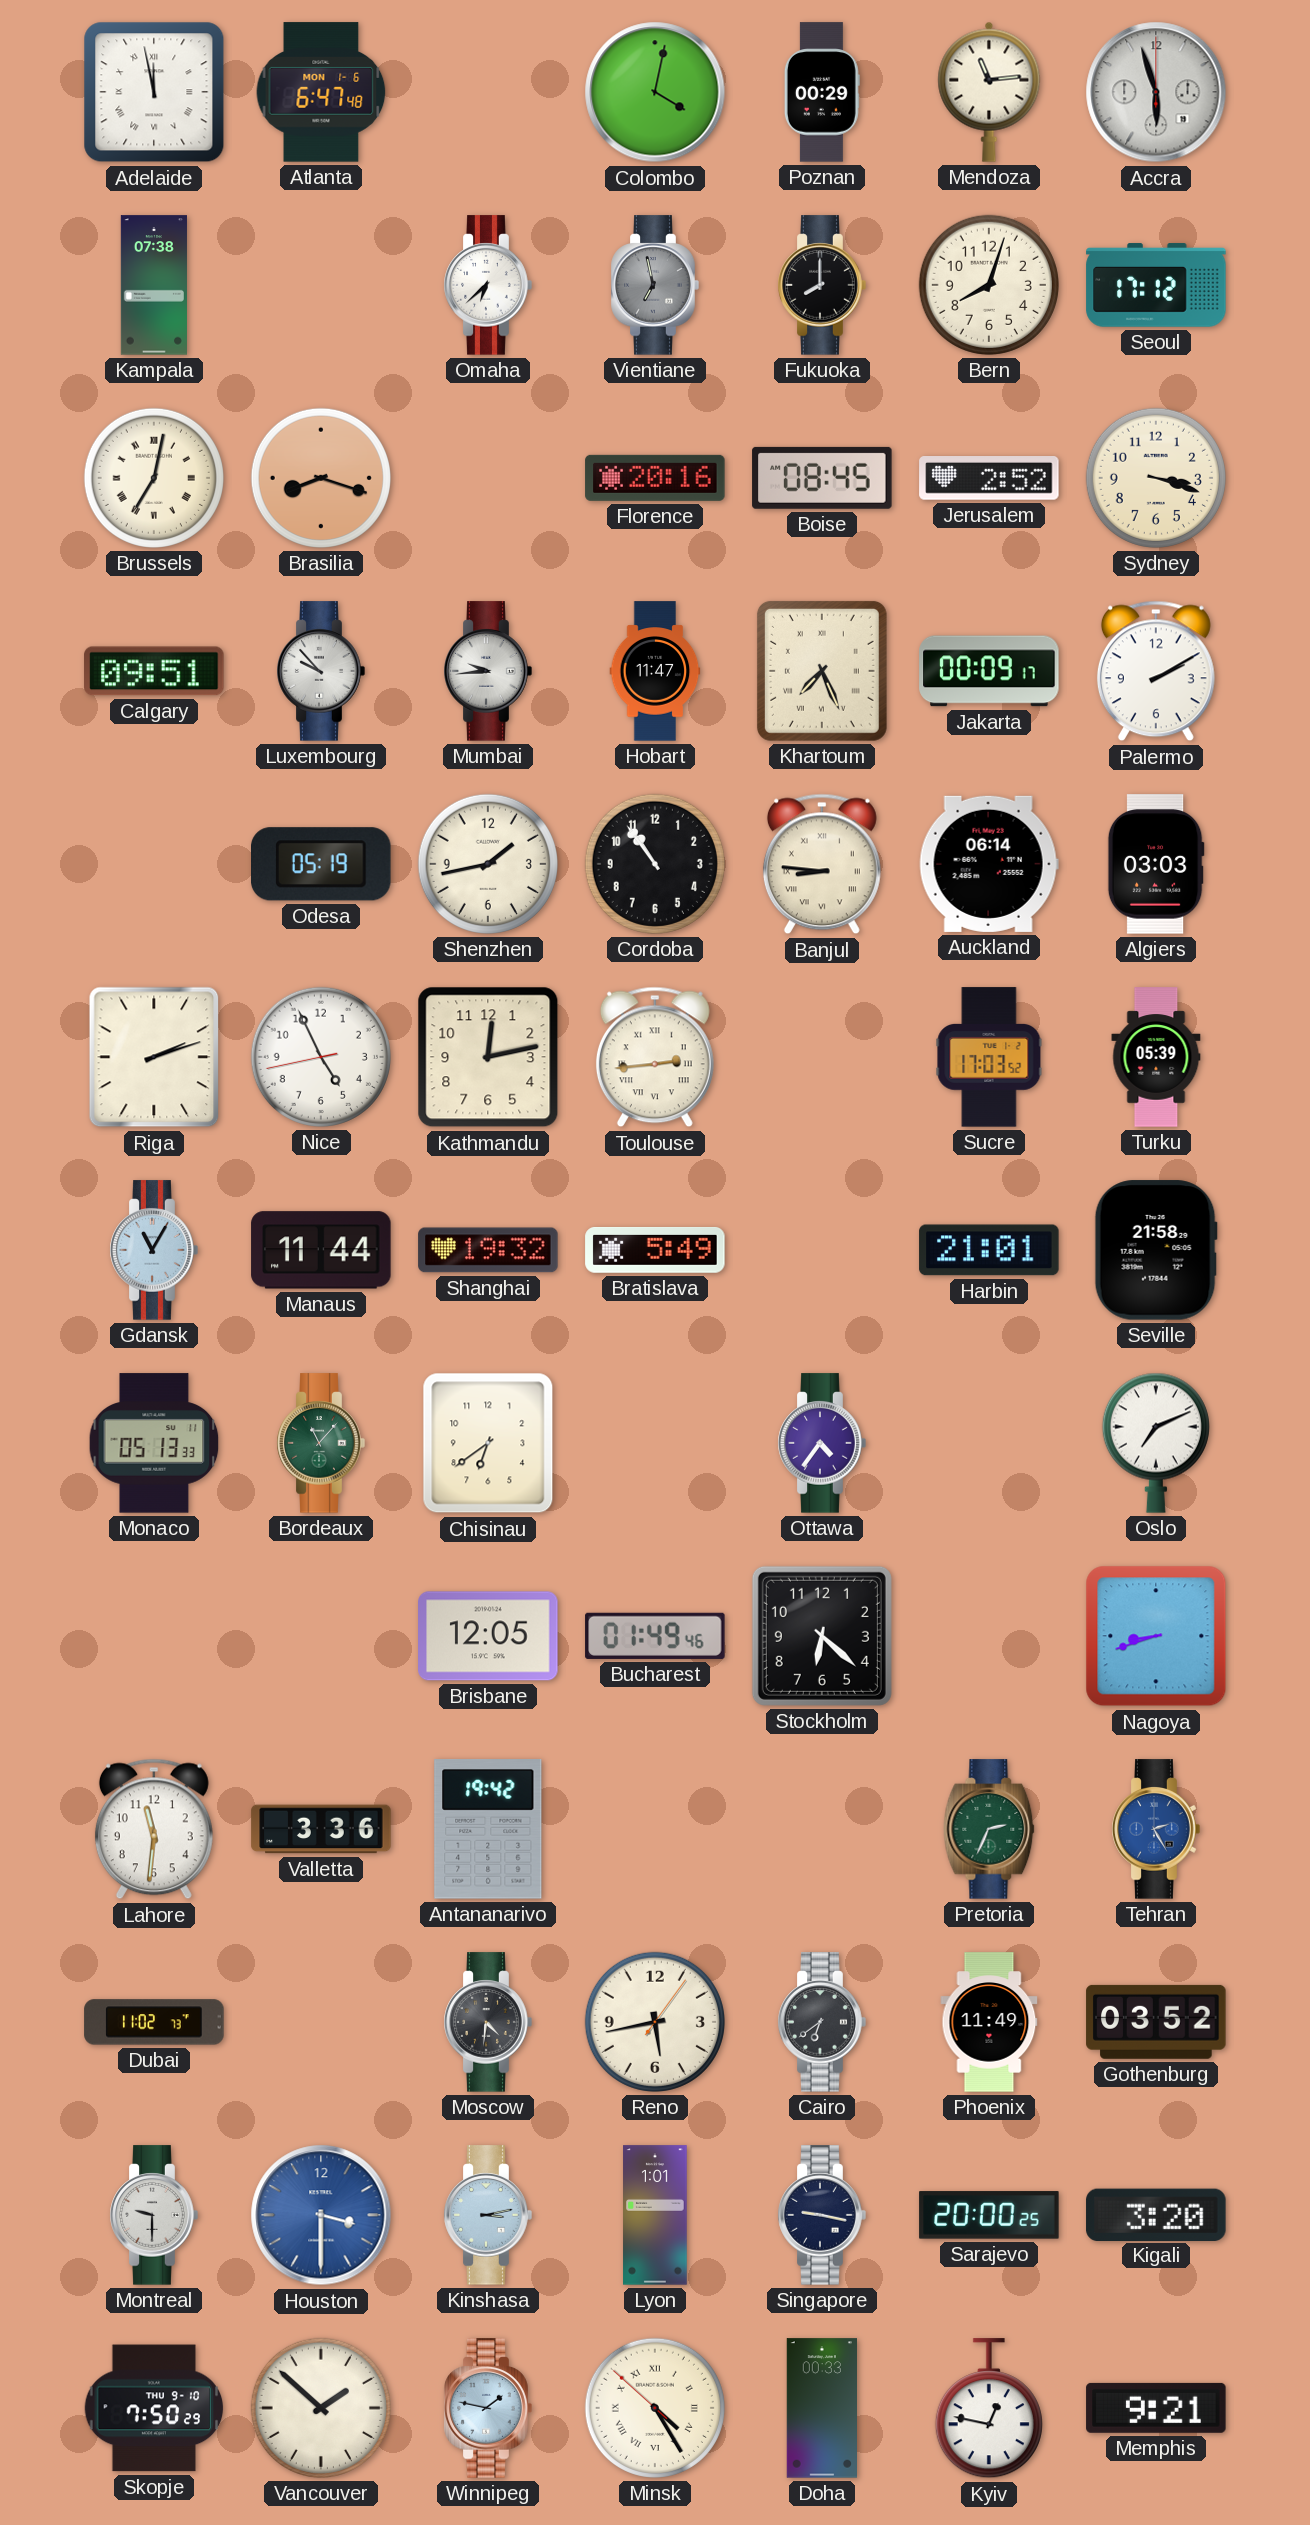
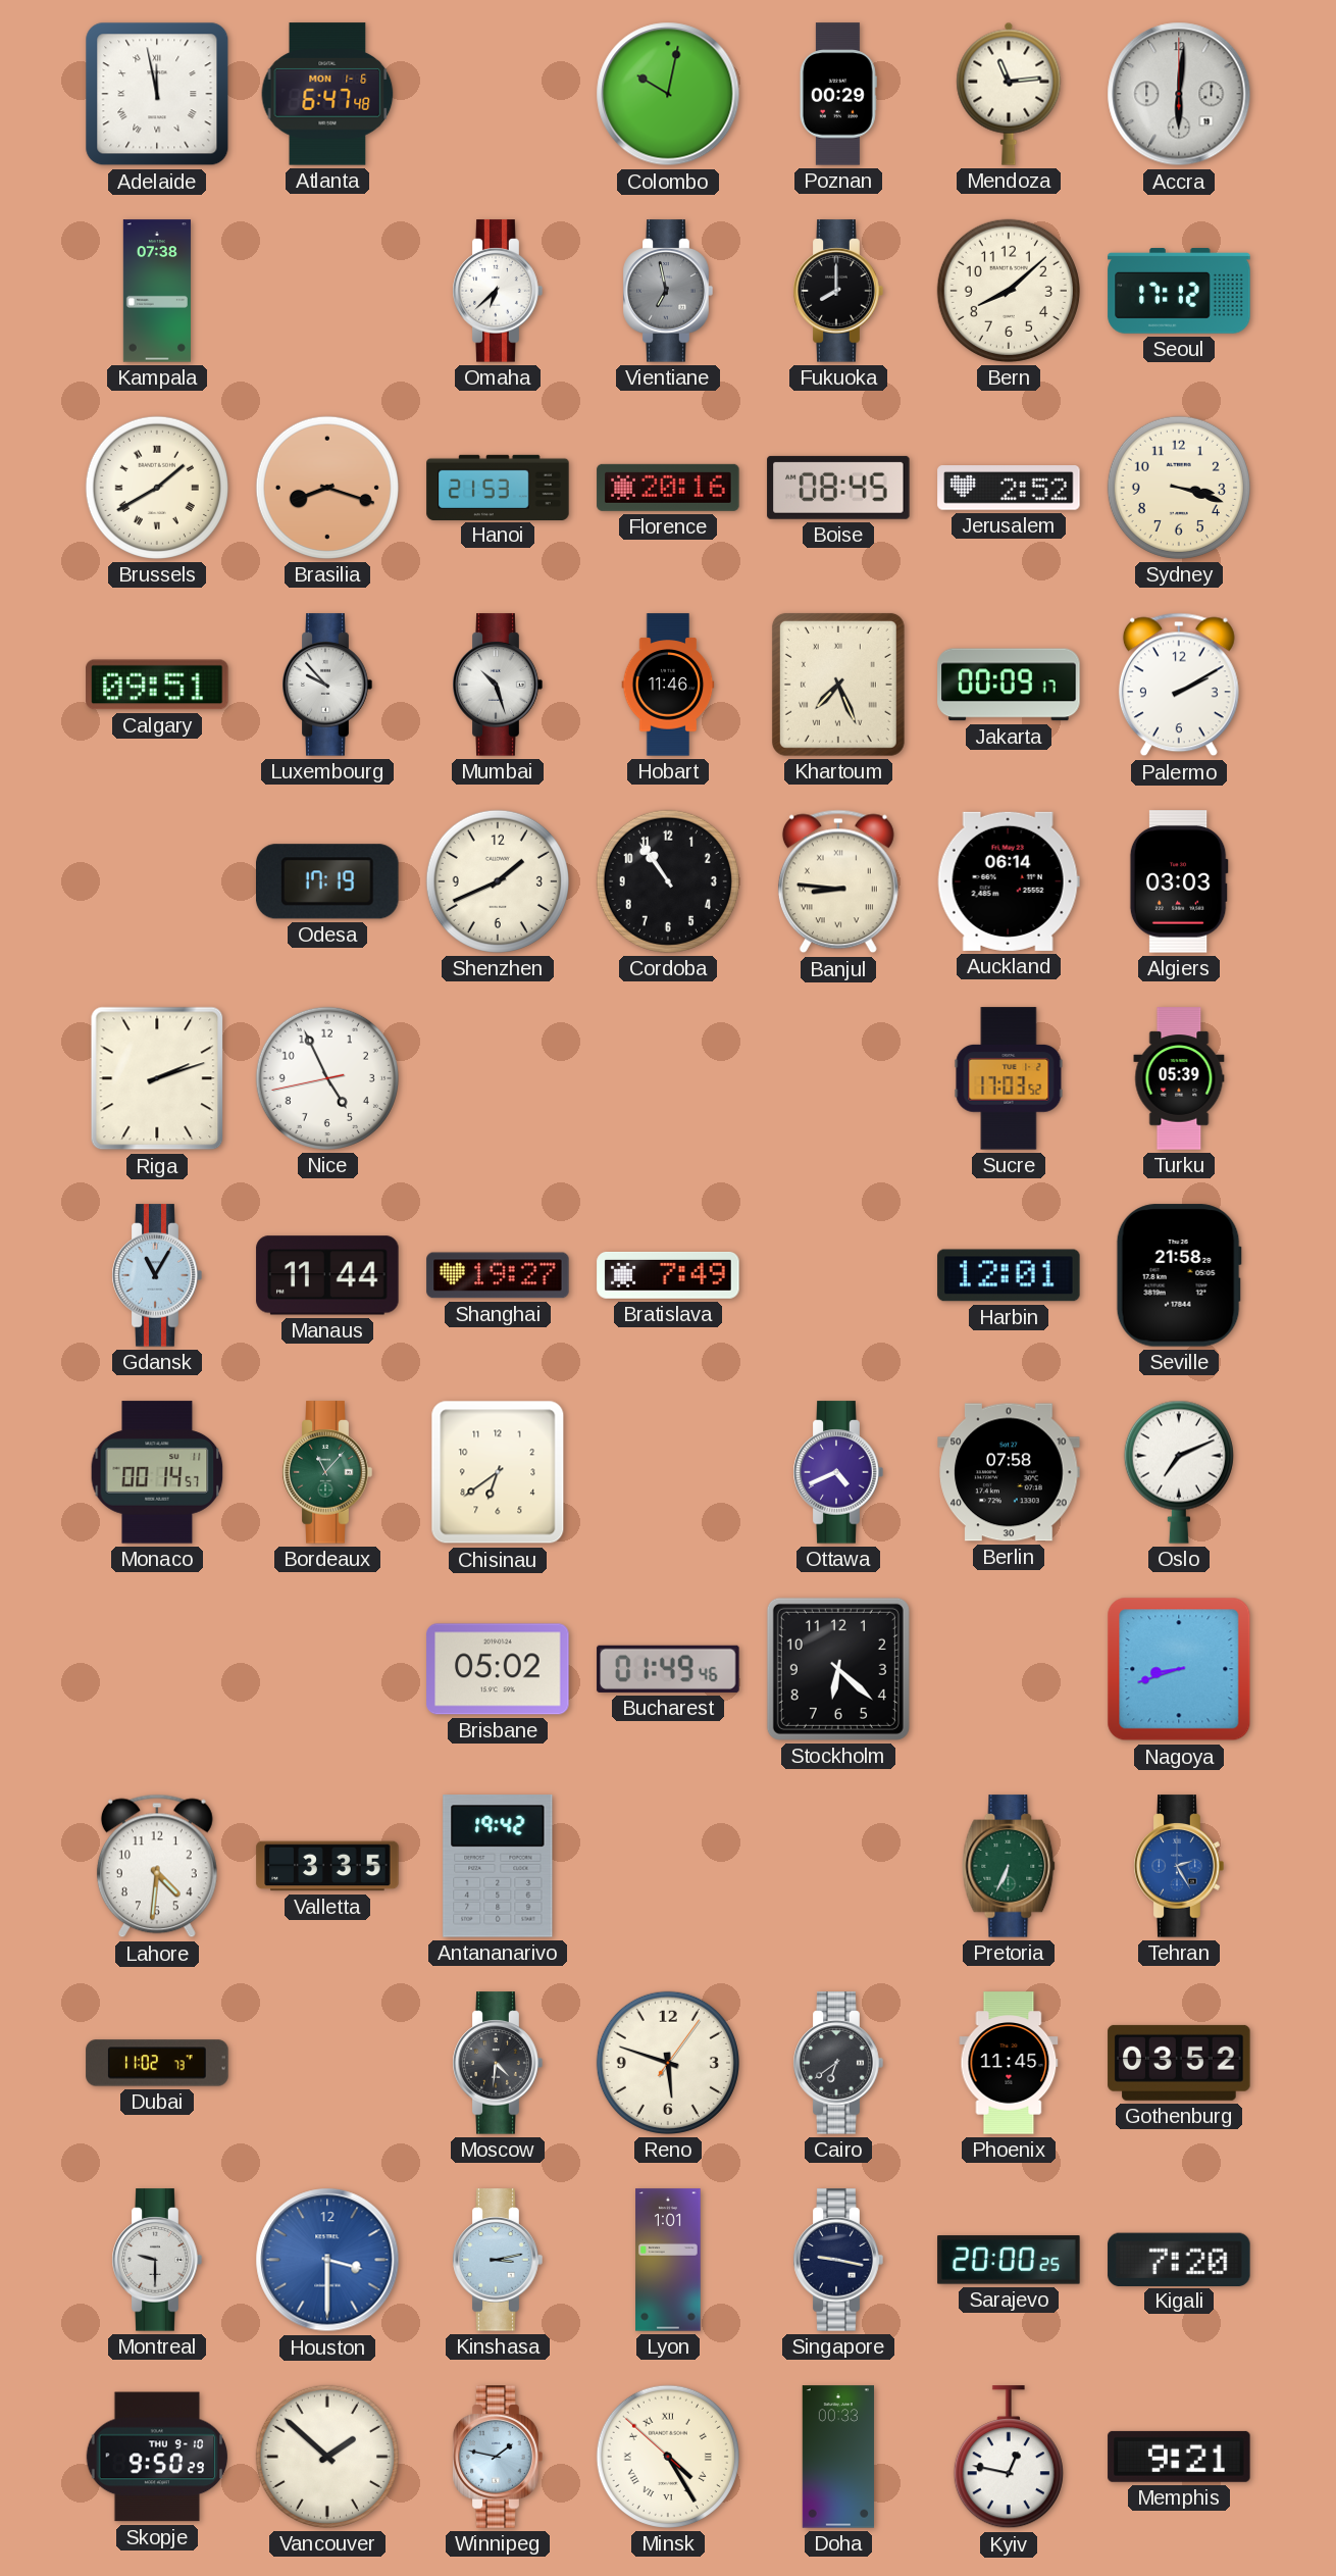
Colombo: 4:02 -> 10:02
Accra: 5:57 -> 6:01
Bern: 8:03 -> 8:08
Brussels: 7:02 -> 1:40
Hanoi: none -> 21:53
Mumbai: 9:44 -> 10:27
Hobart: 11:47 -> 11:46
Odesa: 05:19 -> 17:19
Shenzhen: 1:43 -> 1:41
Kathmandu: 12:13 -> none
Toulouse: 2:44 -> none
Shanghai: 19:32 -> 19:27
Bratislava: 5:49 -> 7:49
Harbin: 21:01 -> 12:01
Monaco: 05:13 -> 00:14
Ottawa: 4:36 -> 4:41
Berlin: none -> 07:58
Brisbane: 12:05 -> 05:02
Lahore: 11:31 -> 4:31
Valletta: 3:36 -> 3:35
Pretoria: 2:34 -> 6:34
Reno: 5:43 -> 5:48
Phoenix: 11:49 -> 11:45
Kigali: 3:20 -> 7:20
Skopje: 7:50 -> 9:50
